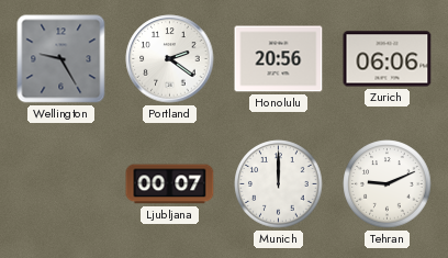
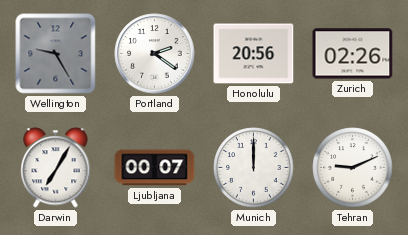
Zurich: 06:06 -> 02:26
Darwin: none -> 7:05
